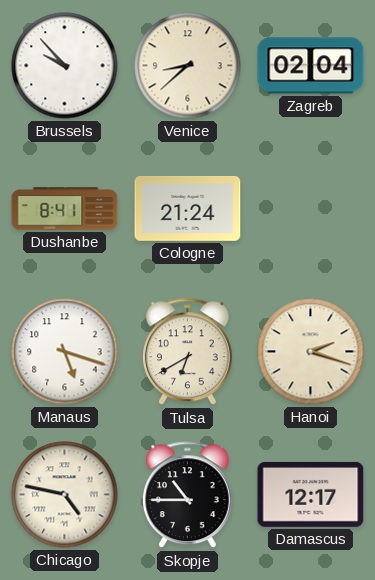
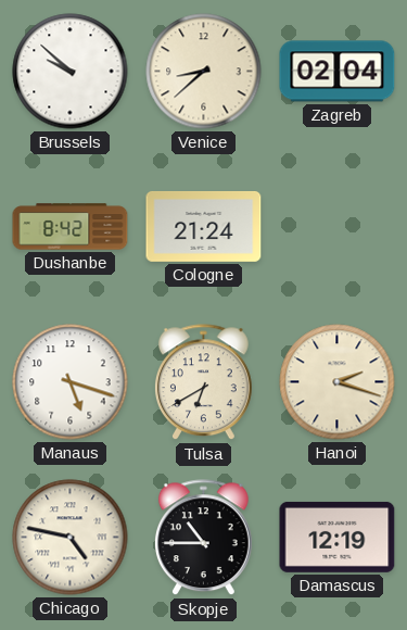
Brussels: 9:53 -> 9:52
Dushanbe: 8:41 -> 8:42
Damascus: 12:17 -> 12:19
